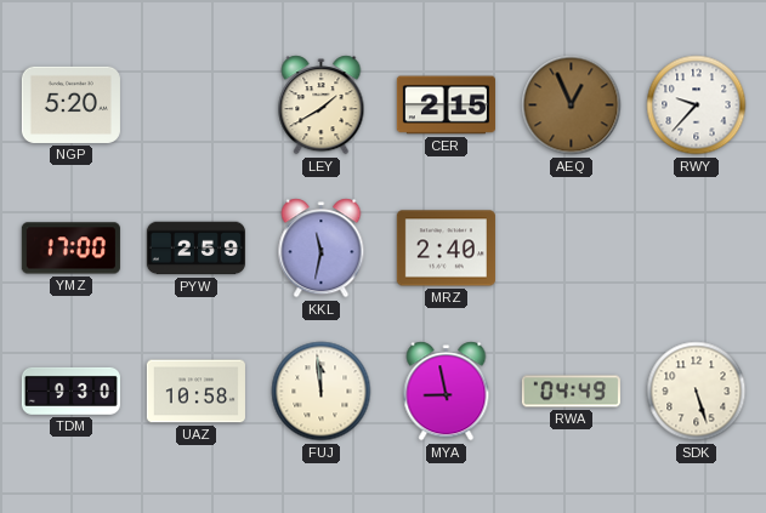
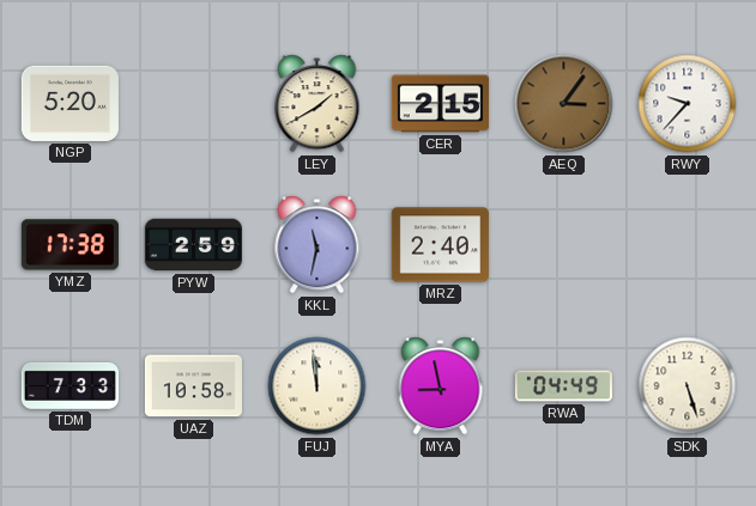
AEQ: 12:56 -> 3:06
YMZ: 17:00 -> 17:38
TDM: 9:30 -> 7:33
